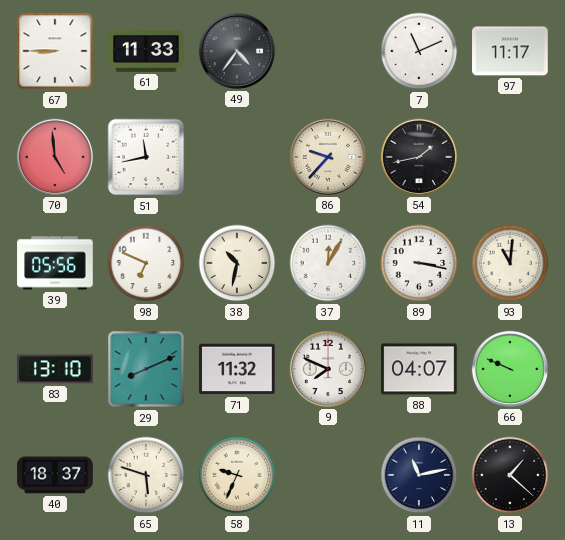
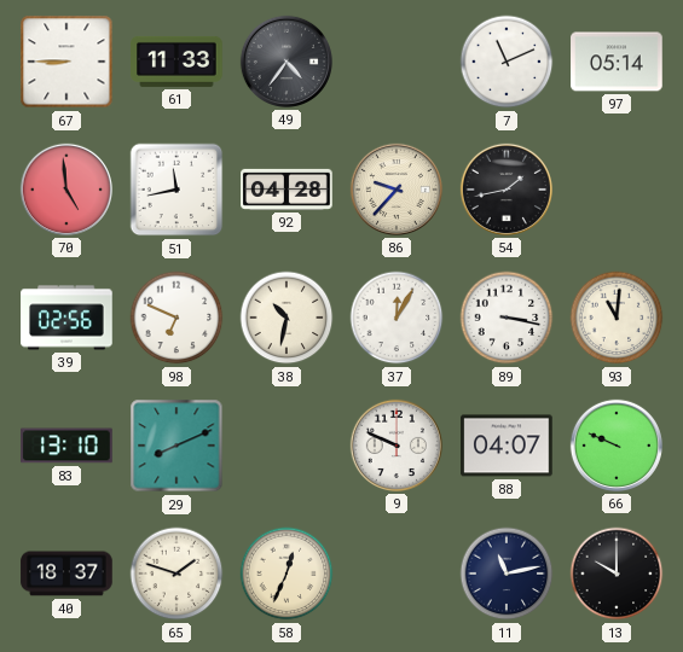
97: 11:17 -> 05:14
92: none -> 04:28
39: 05:56 -> 02:56
71: 11:32 -> none
9: 7:49 -> 9:49
65: 5:48 -> 1:48
58: 9:34 -> 12:34
13: 1:22 -> 10:00
